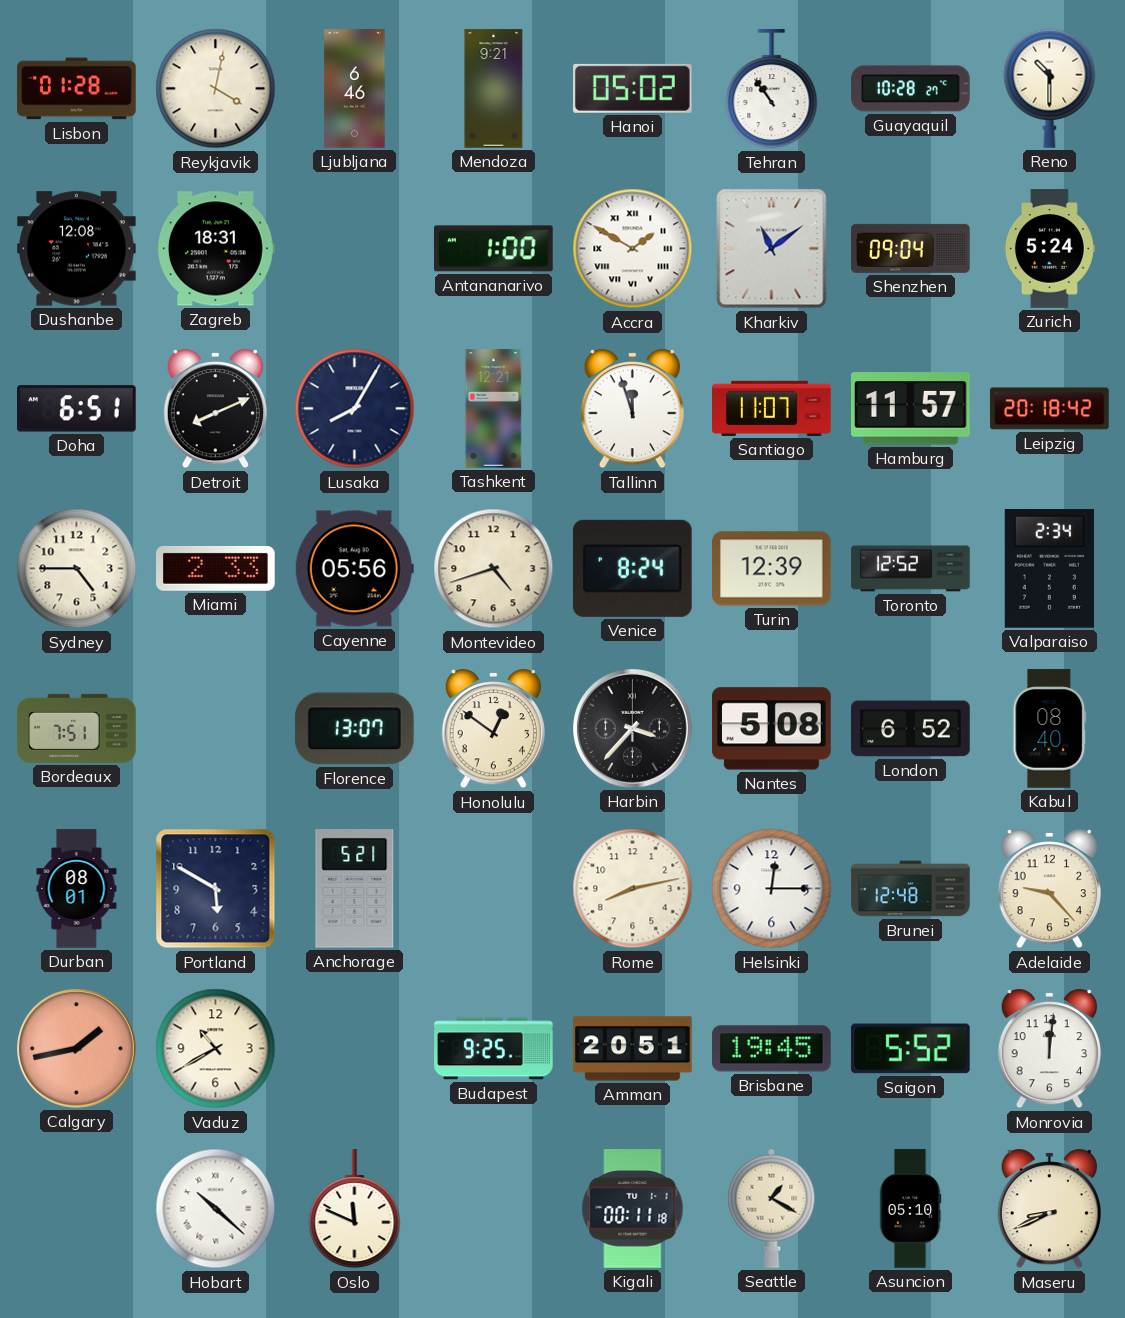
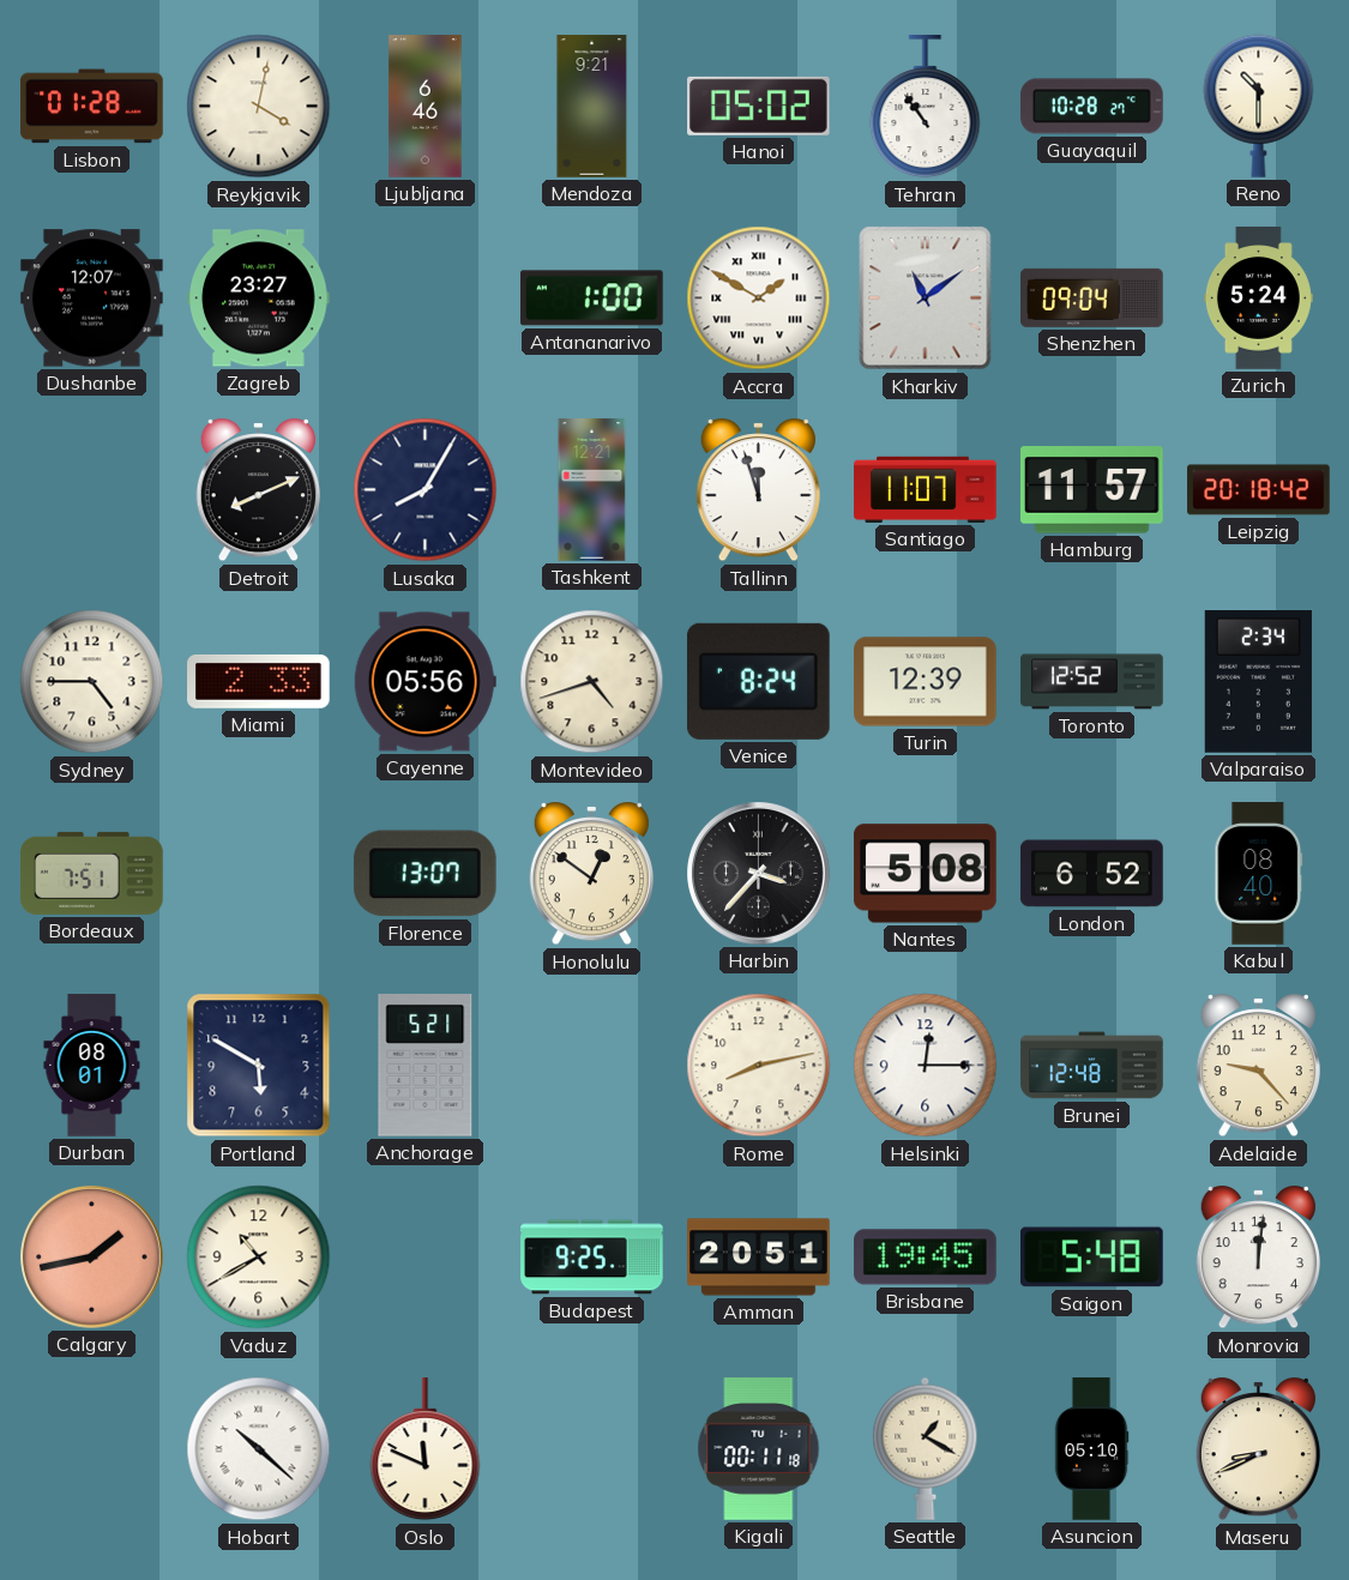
Dushanbe: 12:08 -> 12:07
Zagreb: 18:31 -> 23:27
Doha: 6:51 -> none
Saigon: 5:52 -> 5:48
